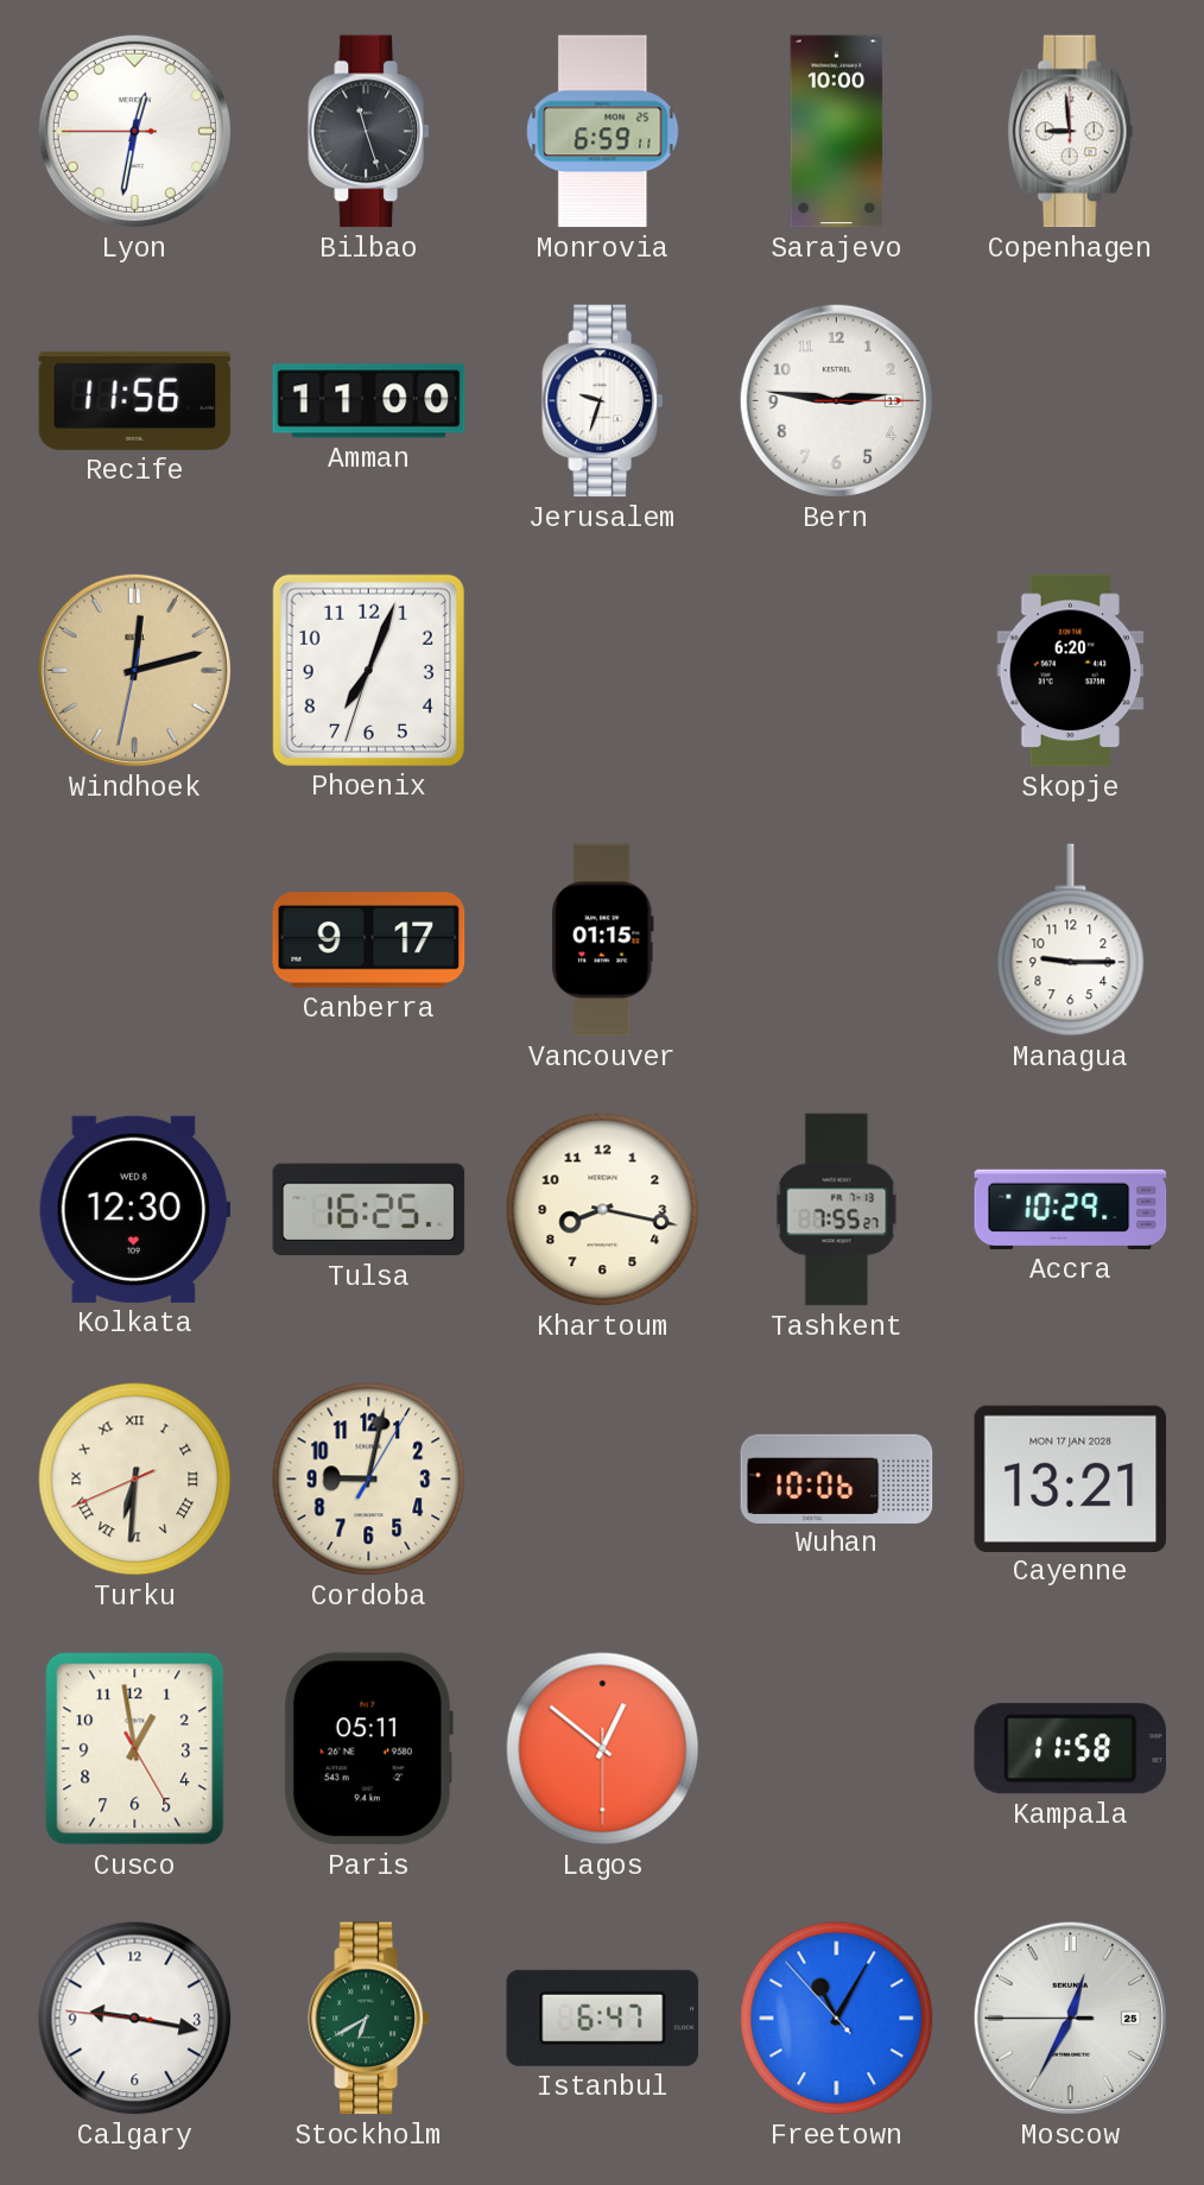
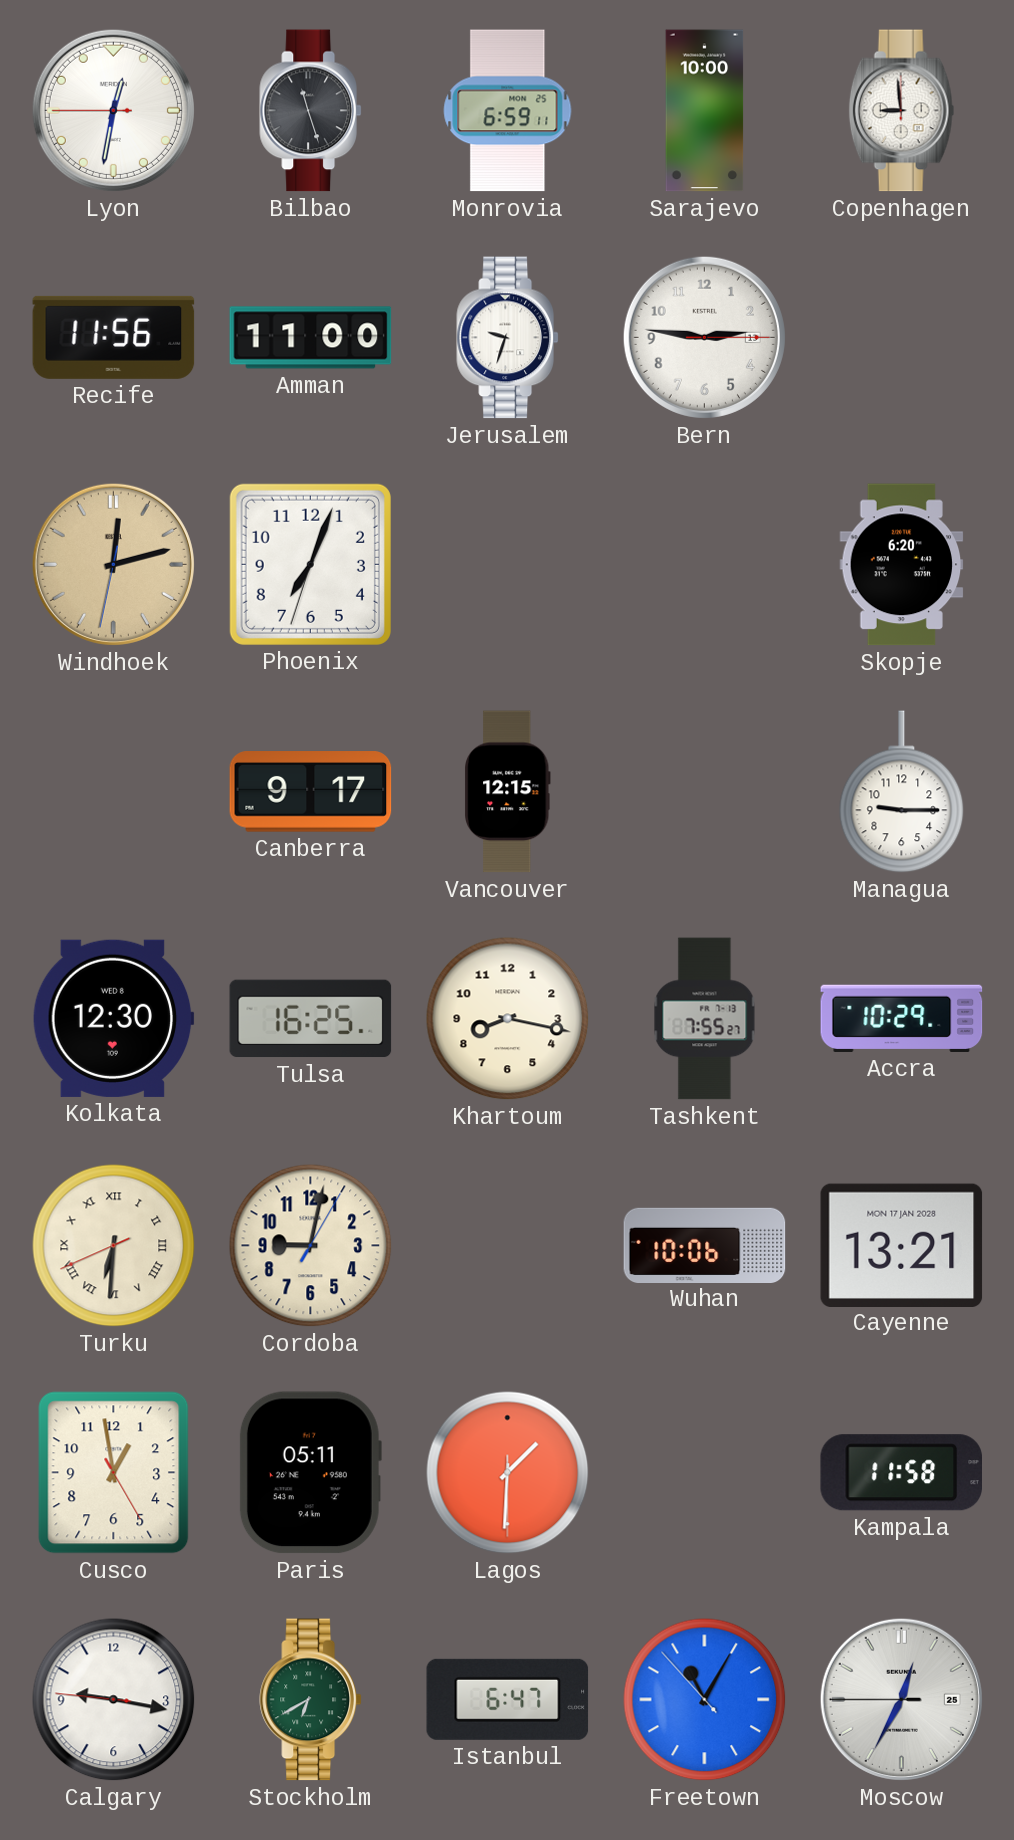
Vancouver: 01:15 -> 12:15
Lagos: 12:51 -> 1:30
